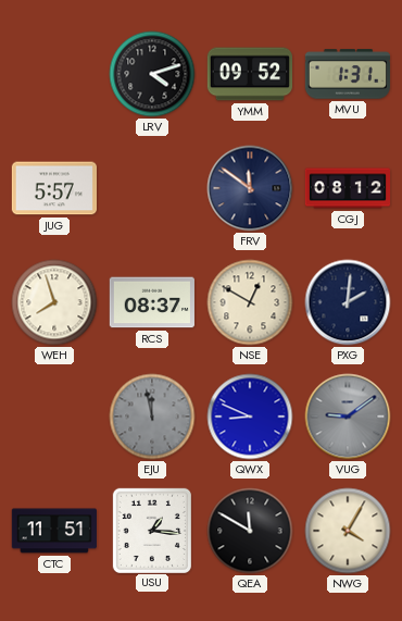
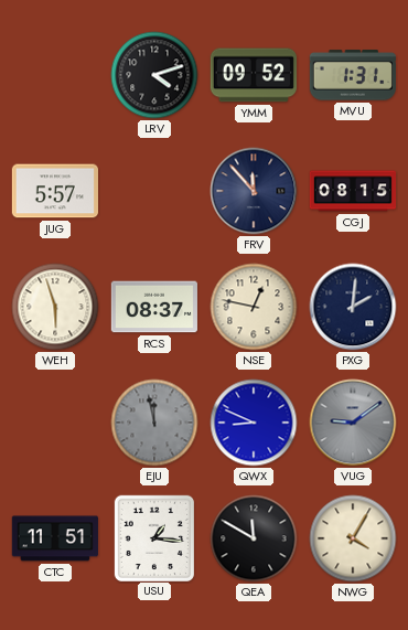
FRV: 11:51 -> 11:53
CGJ: 08:12 -> 08:15
WEH: 7:57 -> 5:57
NSE: 12:50 -> 12:47
